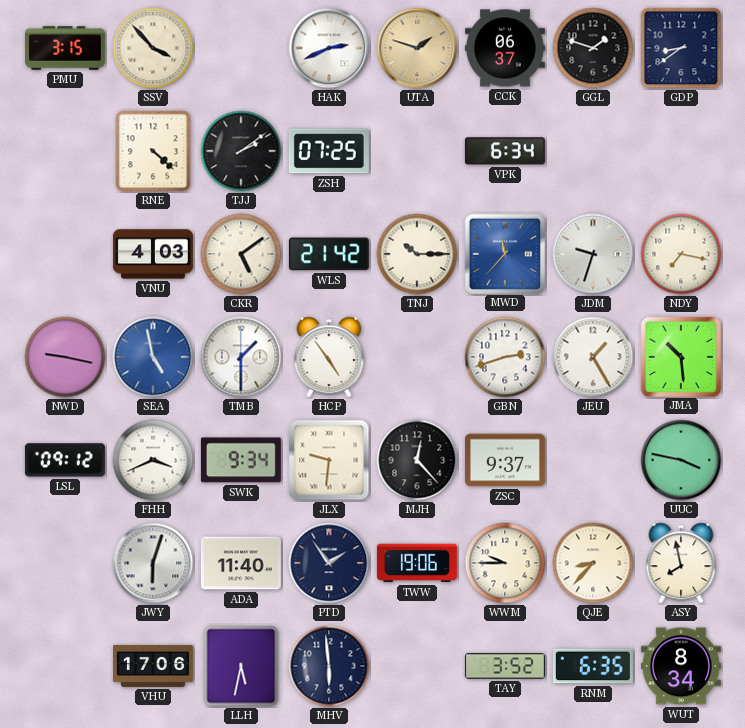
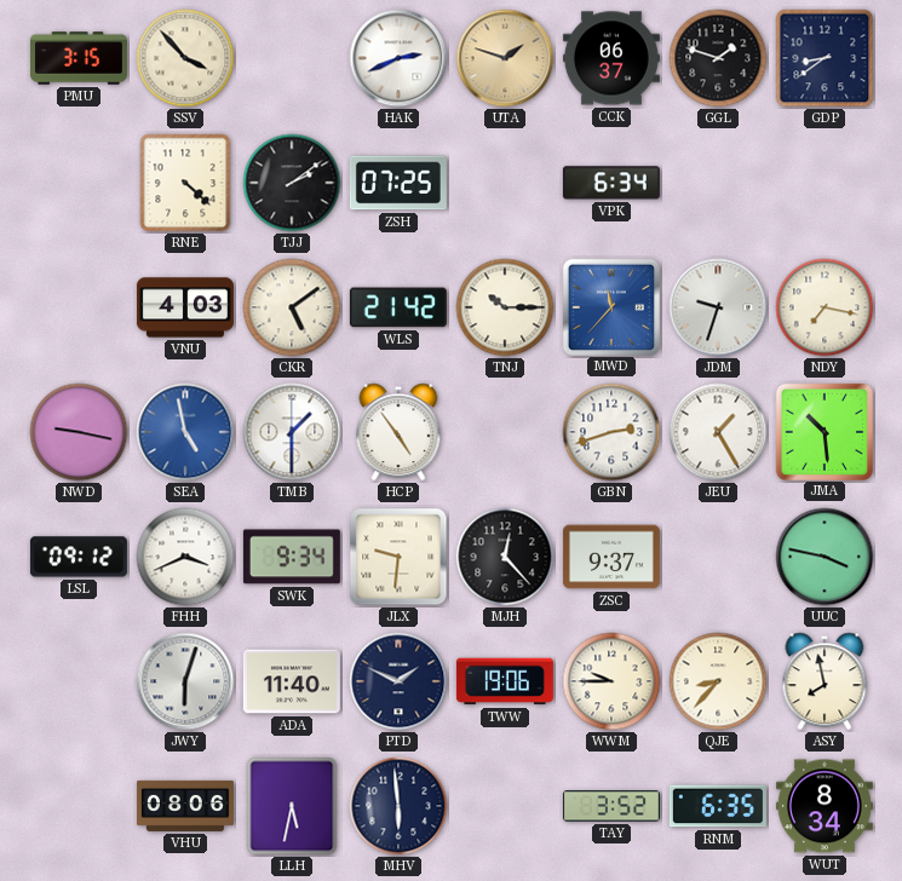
PTD: 1:54 -> 1:49
VHU: 17:06 -> 08:06
